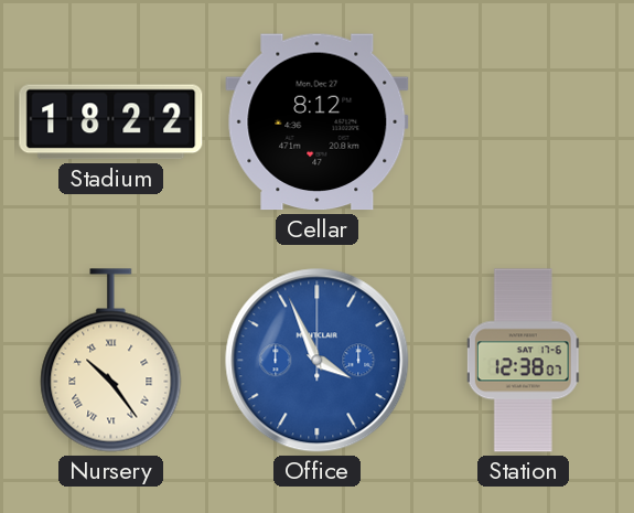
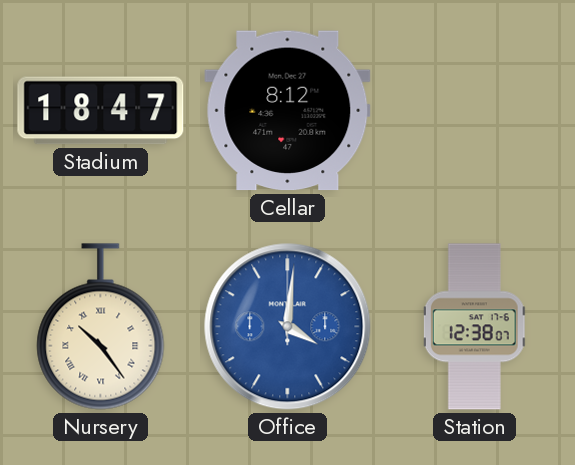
Stadium: 18:22 -> 18:47
Office: 3:56 -> 4:01
